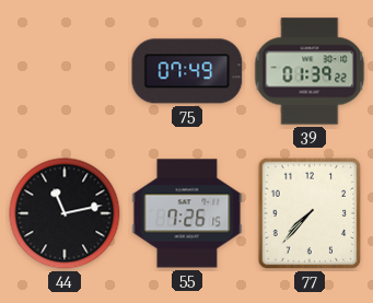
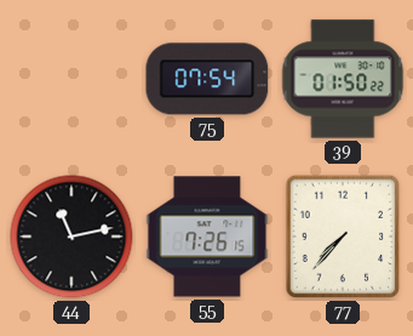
75: 07:49 -> 07:54
39: 01:39 -> 01:50
